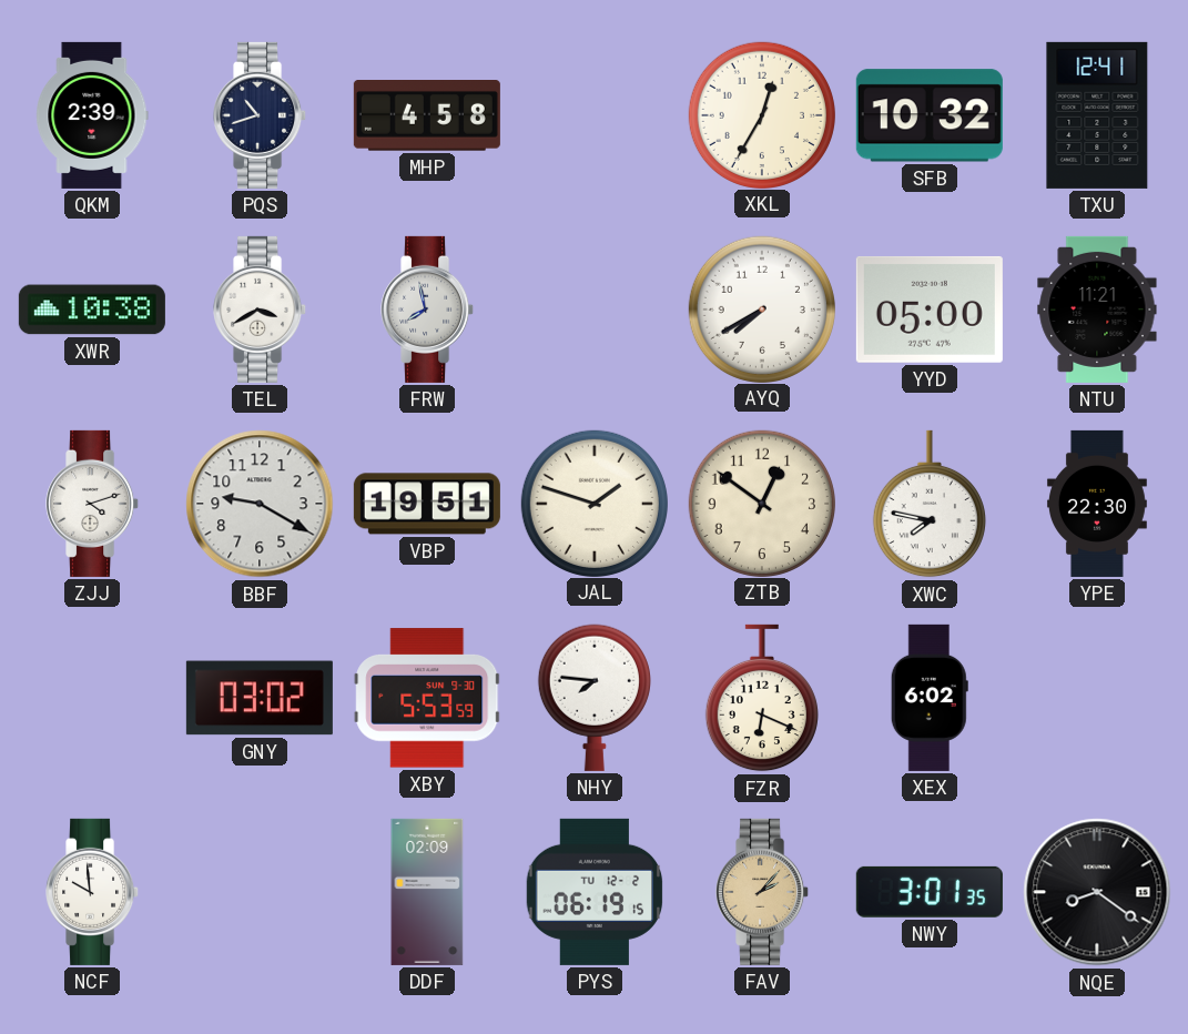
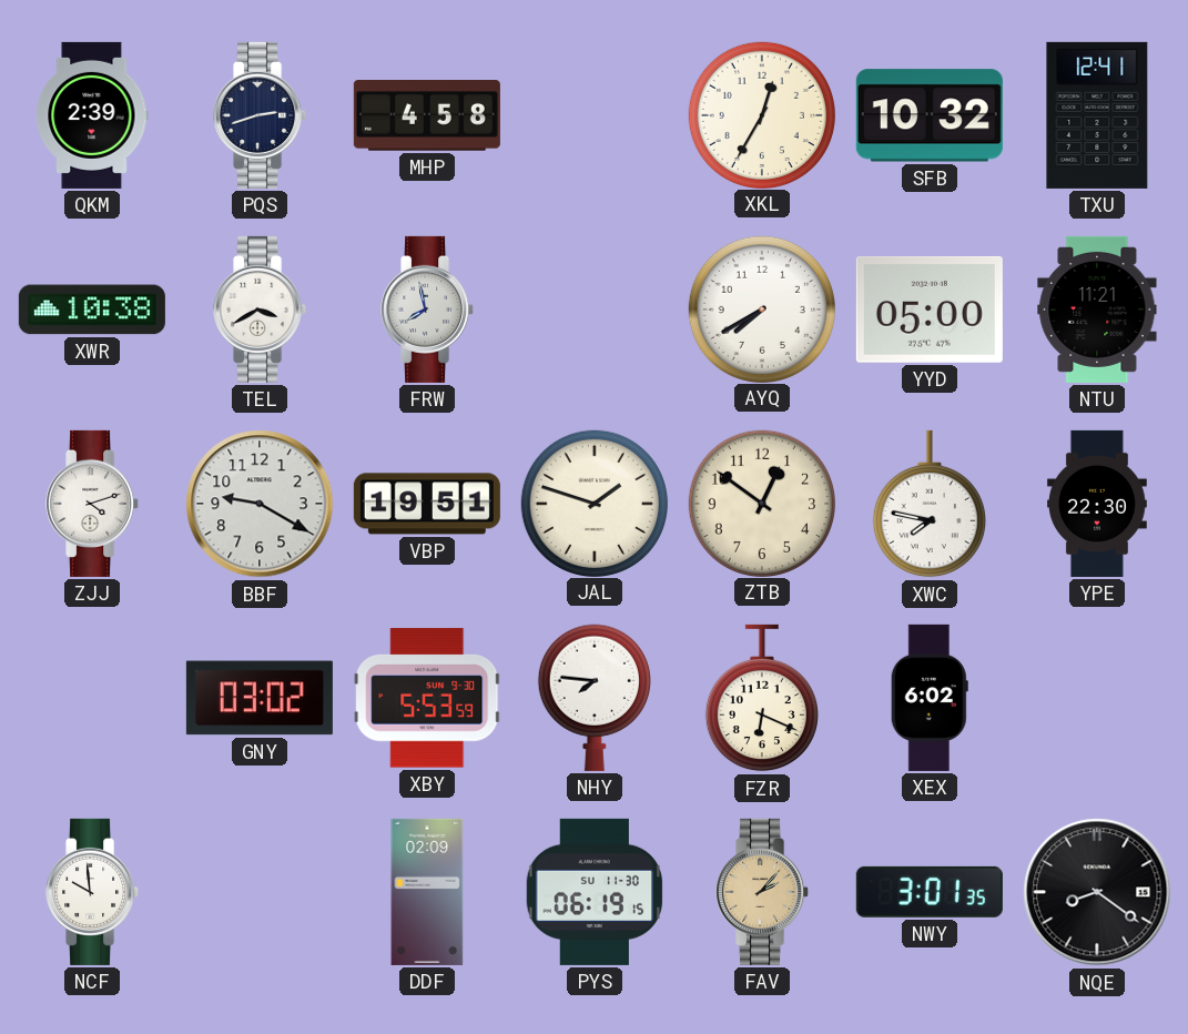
PQS: 10:42 -> 2:42
PYS date: TU 12-2 -> SU 11-30
